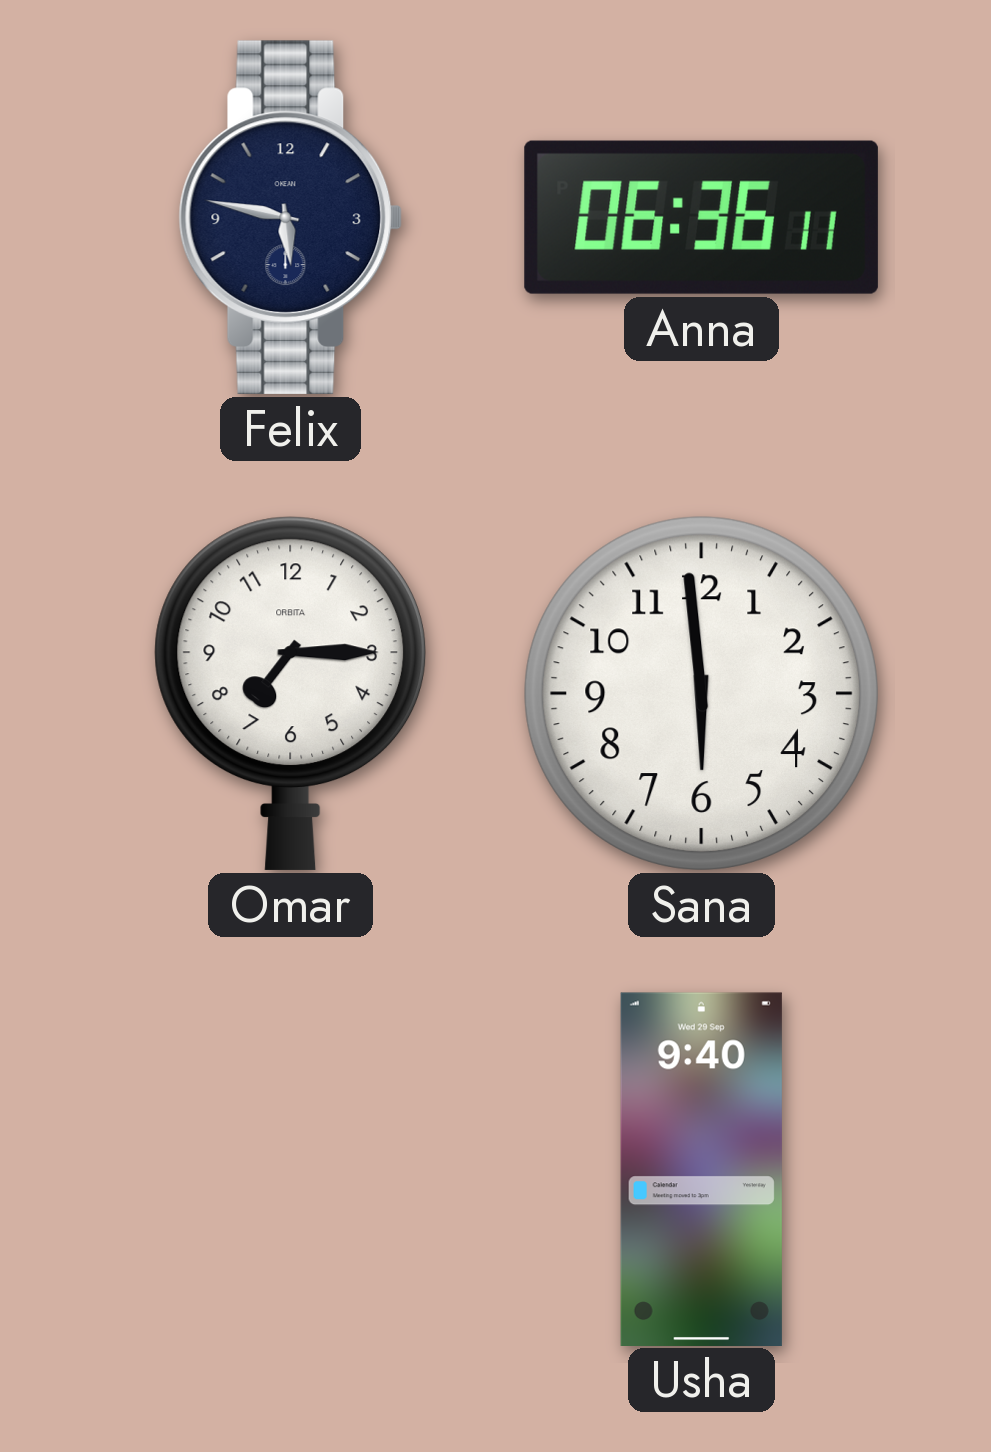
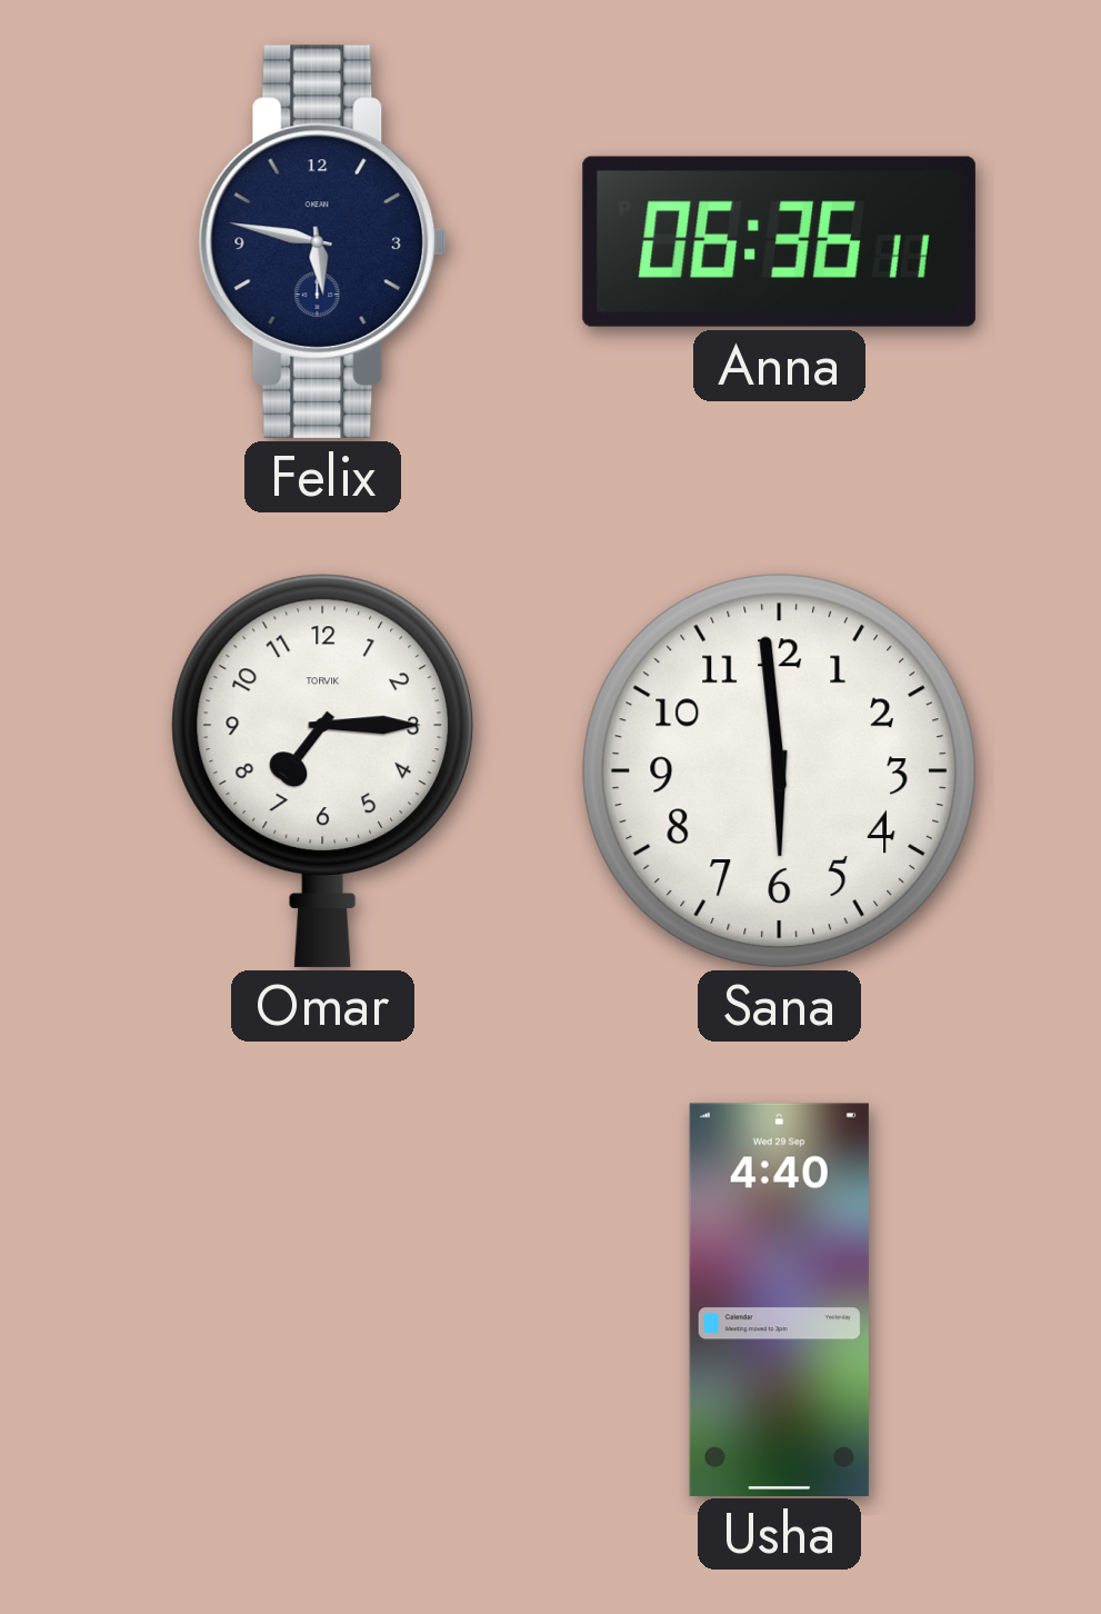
Omar brand: ORBITA -> TORVIK
Usha: 9:40 -> 4:40
